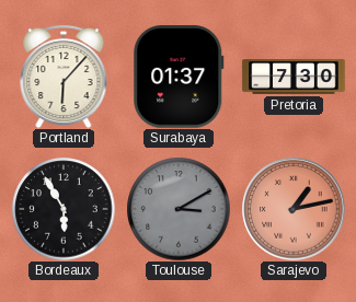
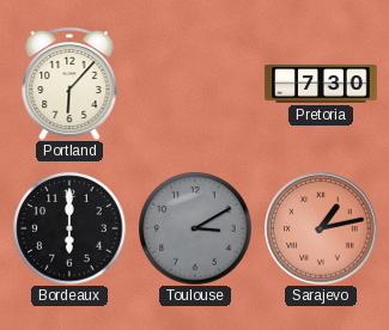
Surabaya: 01:37 -> none
Bordeaux: 5:55 -> 6:00
